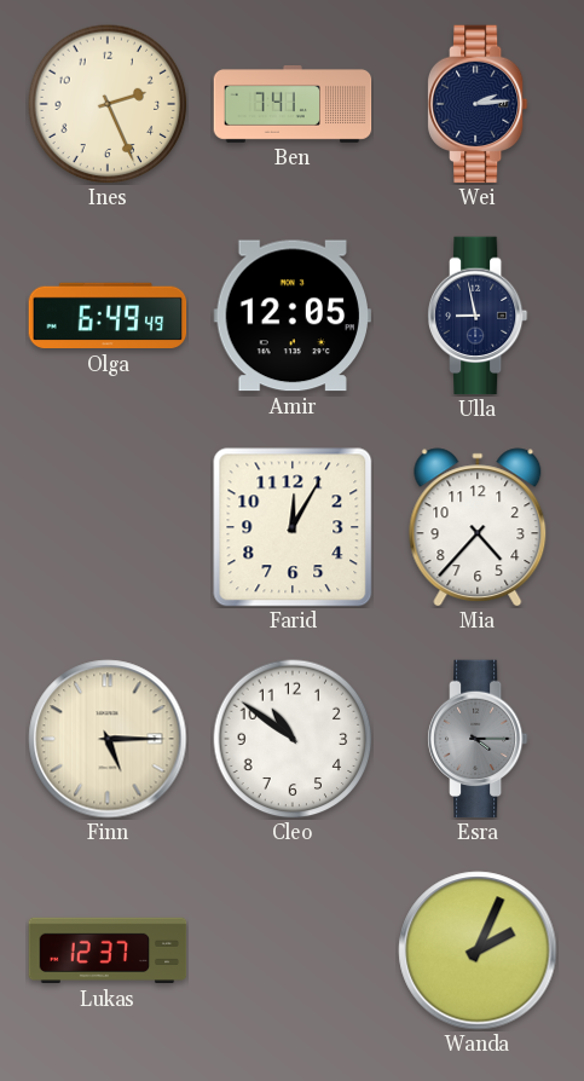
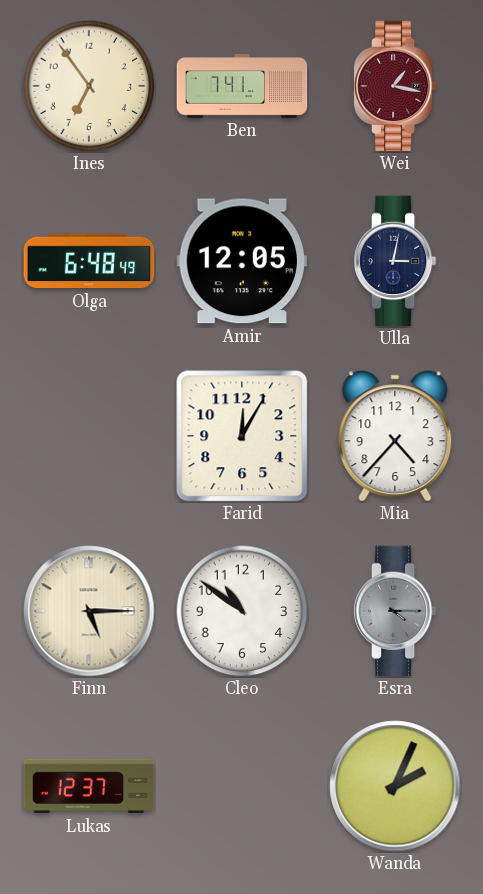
Ines: 2:26 -> 6:54
Wei: 2:14 -> 1:17
Wei dial: navy -> burgundy
Olga: 6:49 -> 6:48
Ulla: 8:58 -> 3:02
